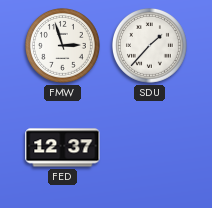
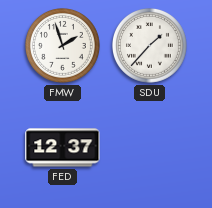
FMW: 2:57 -> 1:57
